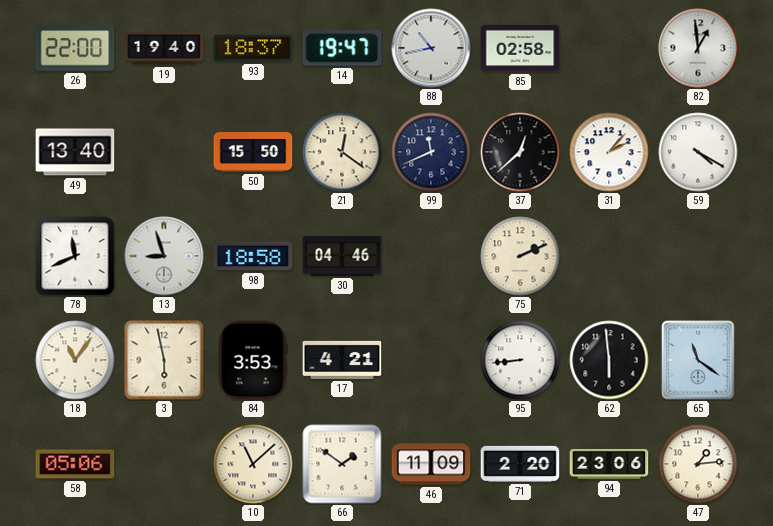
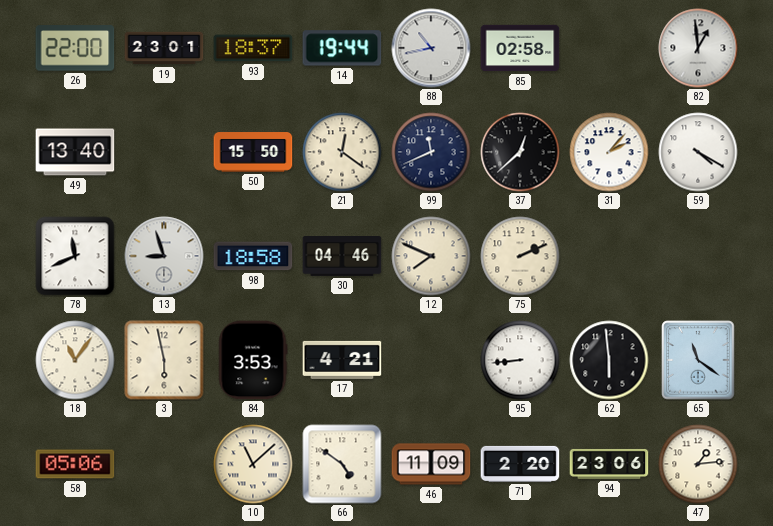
19: 19:40 -> 23:01
14: 19:47 -> 19:44
12: none -> 7:49
66: 1:51 -> 4:51
